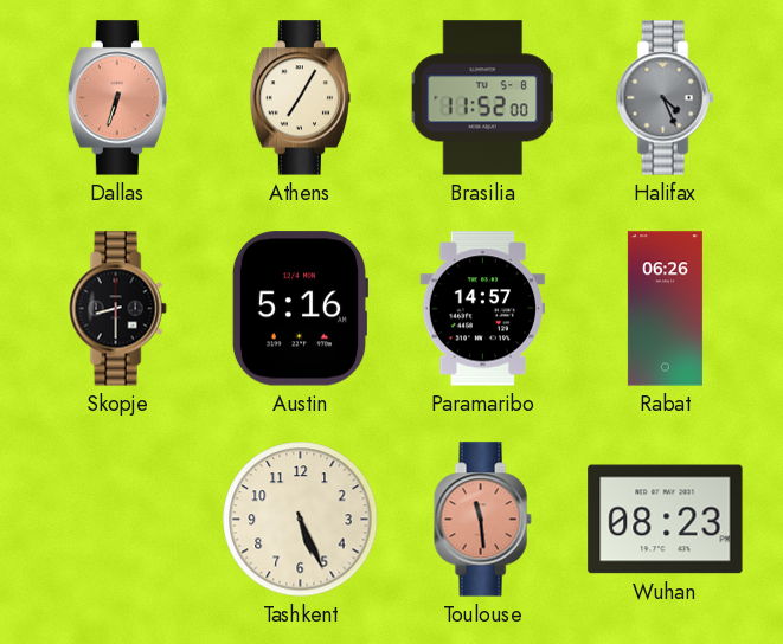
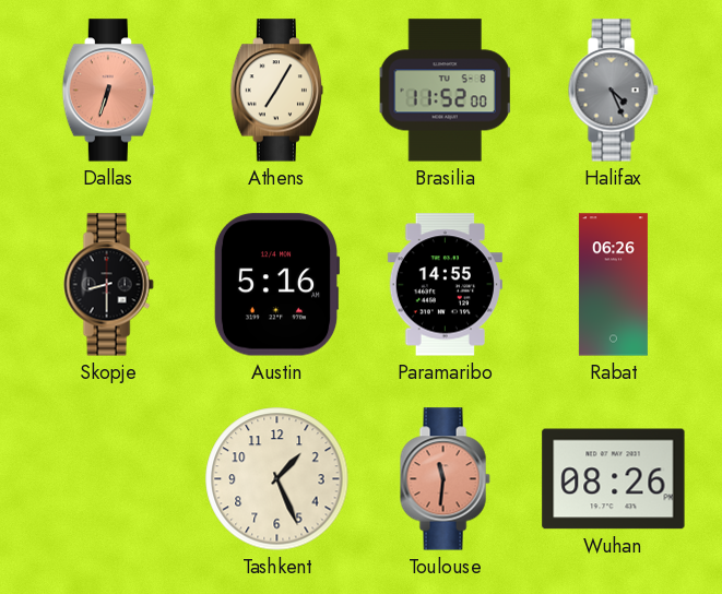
Paramaribo: 14:57 -> 14:55
Tashkent: 5:26 -> 1:26
Toulouse: 11:29 -> 11:31
Wuhan: 08:23 -> 08:26
